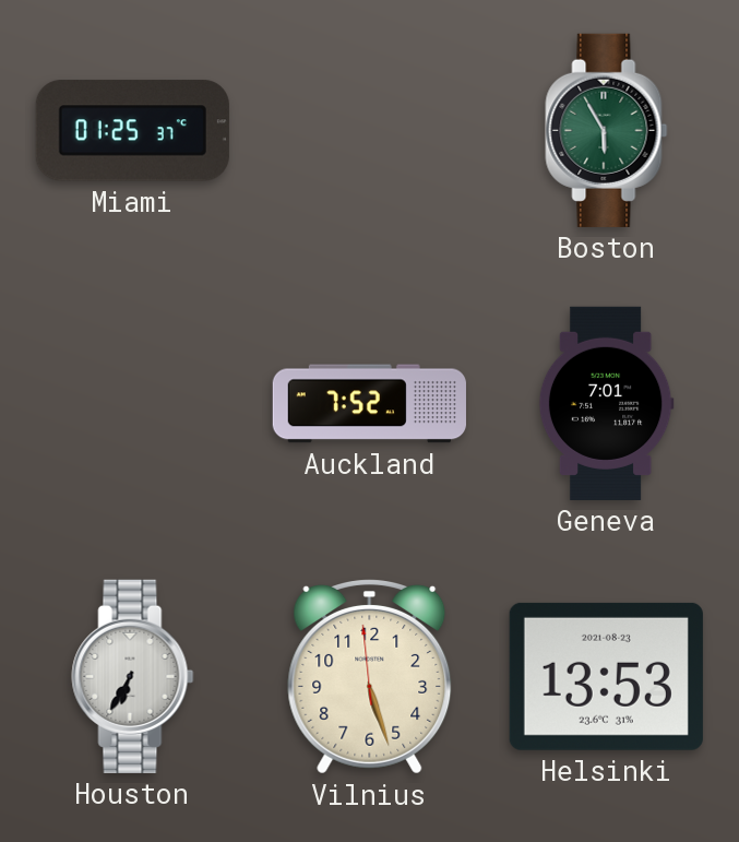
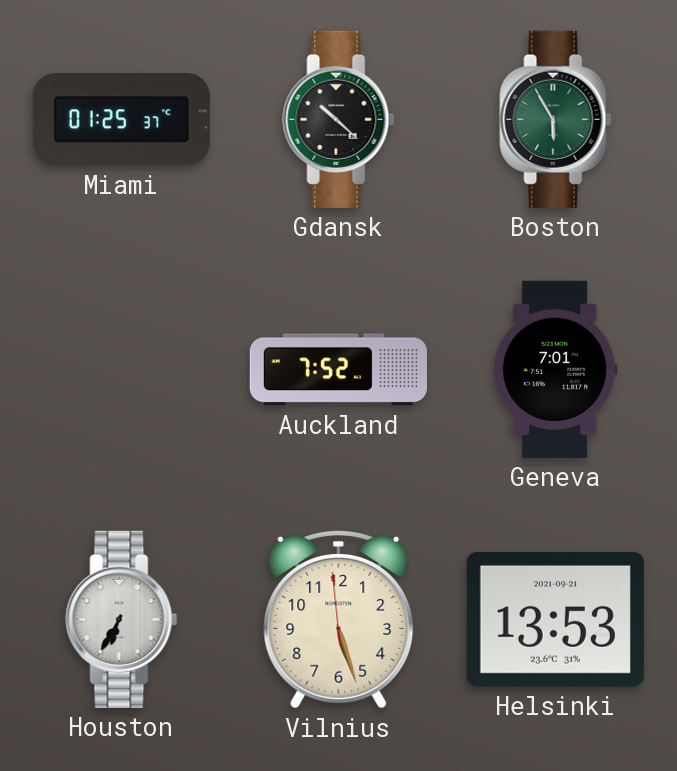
Gdansk: none -> 10:22
Helsinki date: 2021-08-23 -> 2021-09-21
